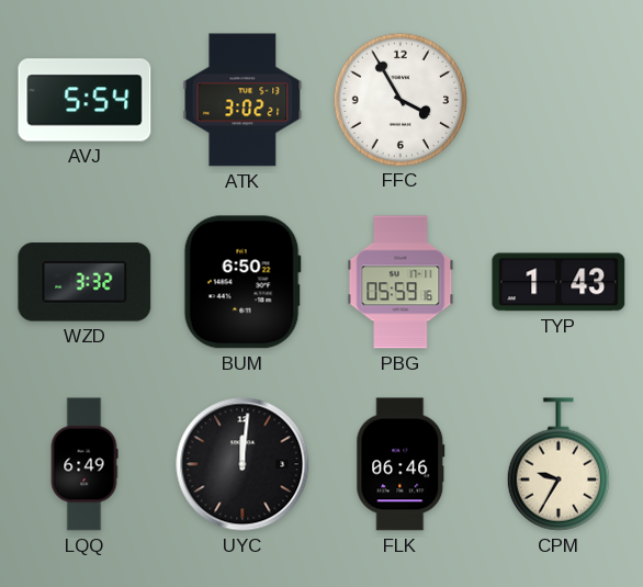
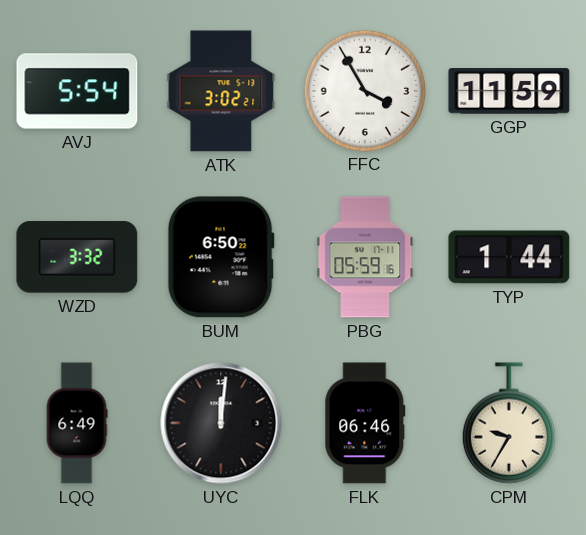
GGP: none -> 11:59
TYP: 1:43 -> 1:44
